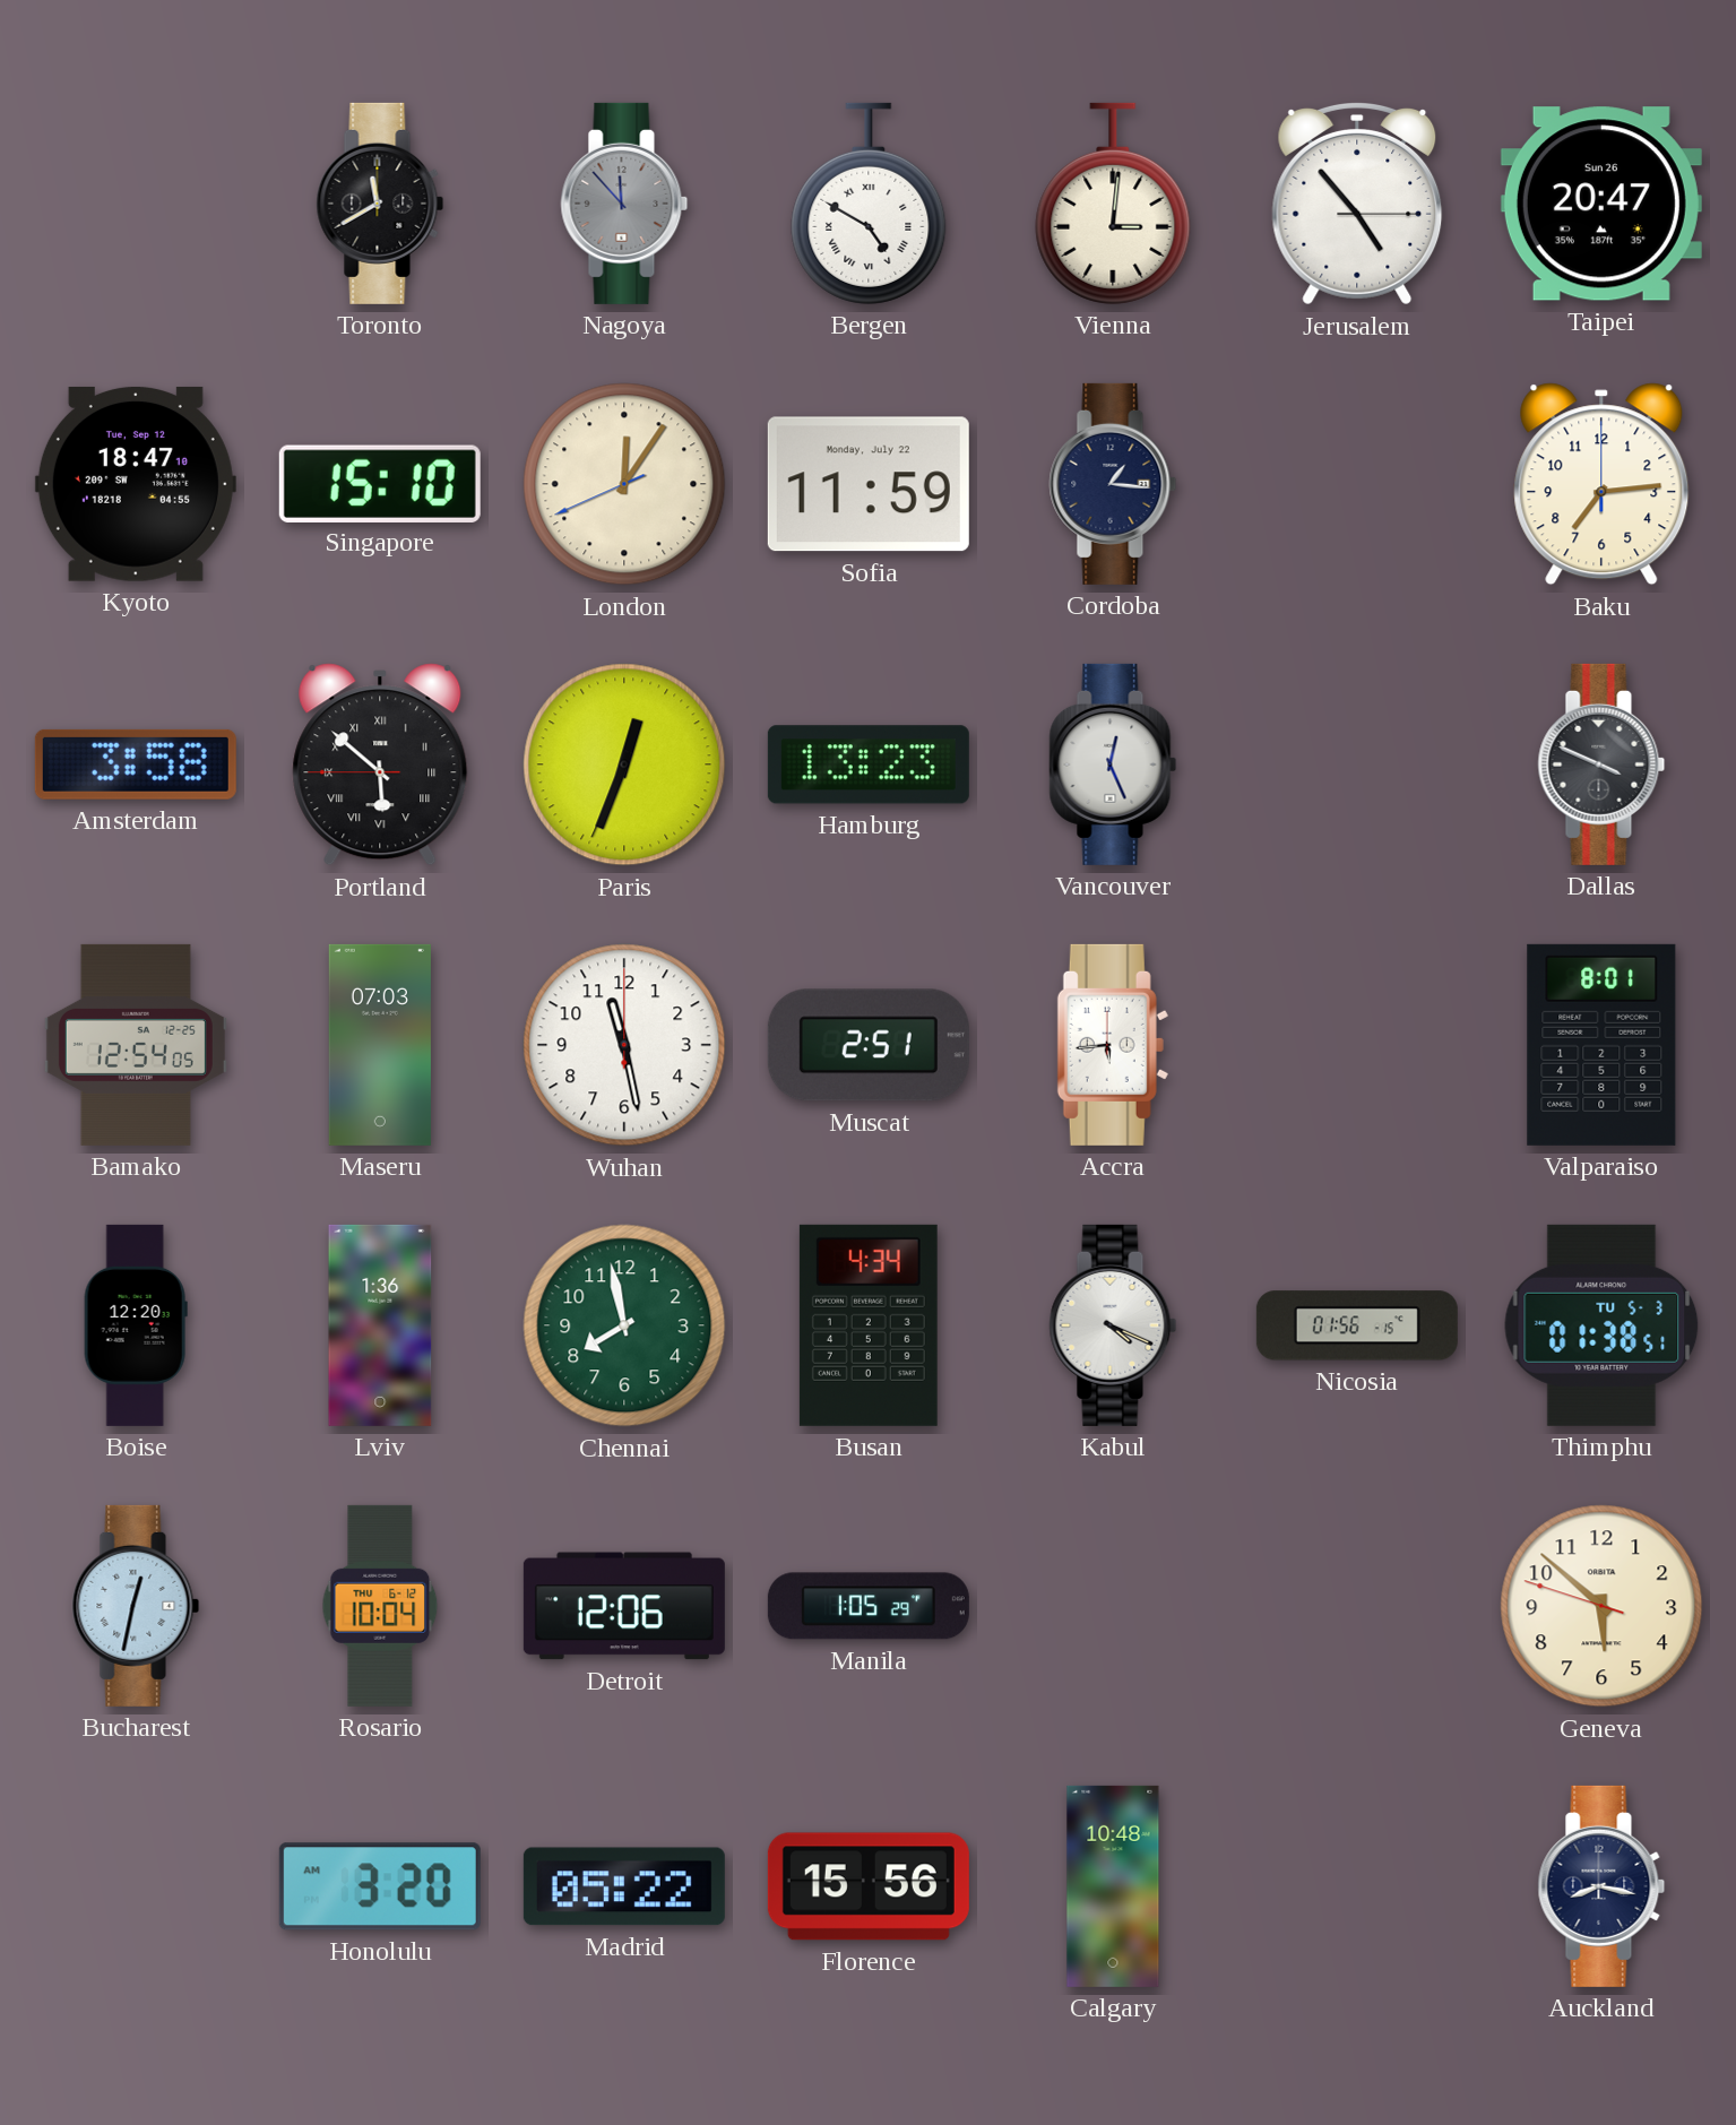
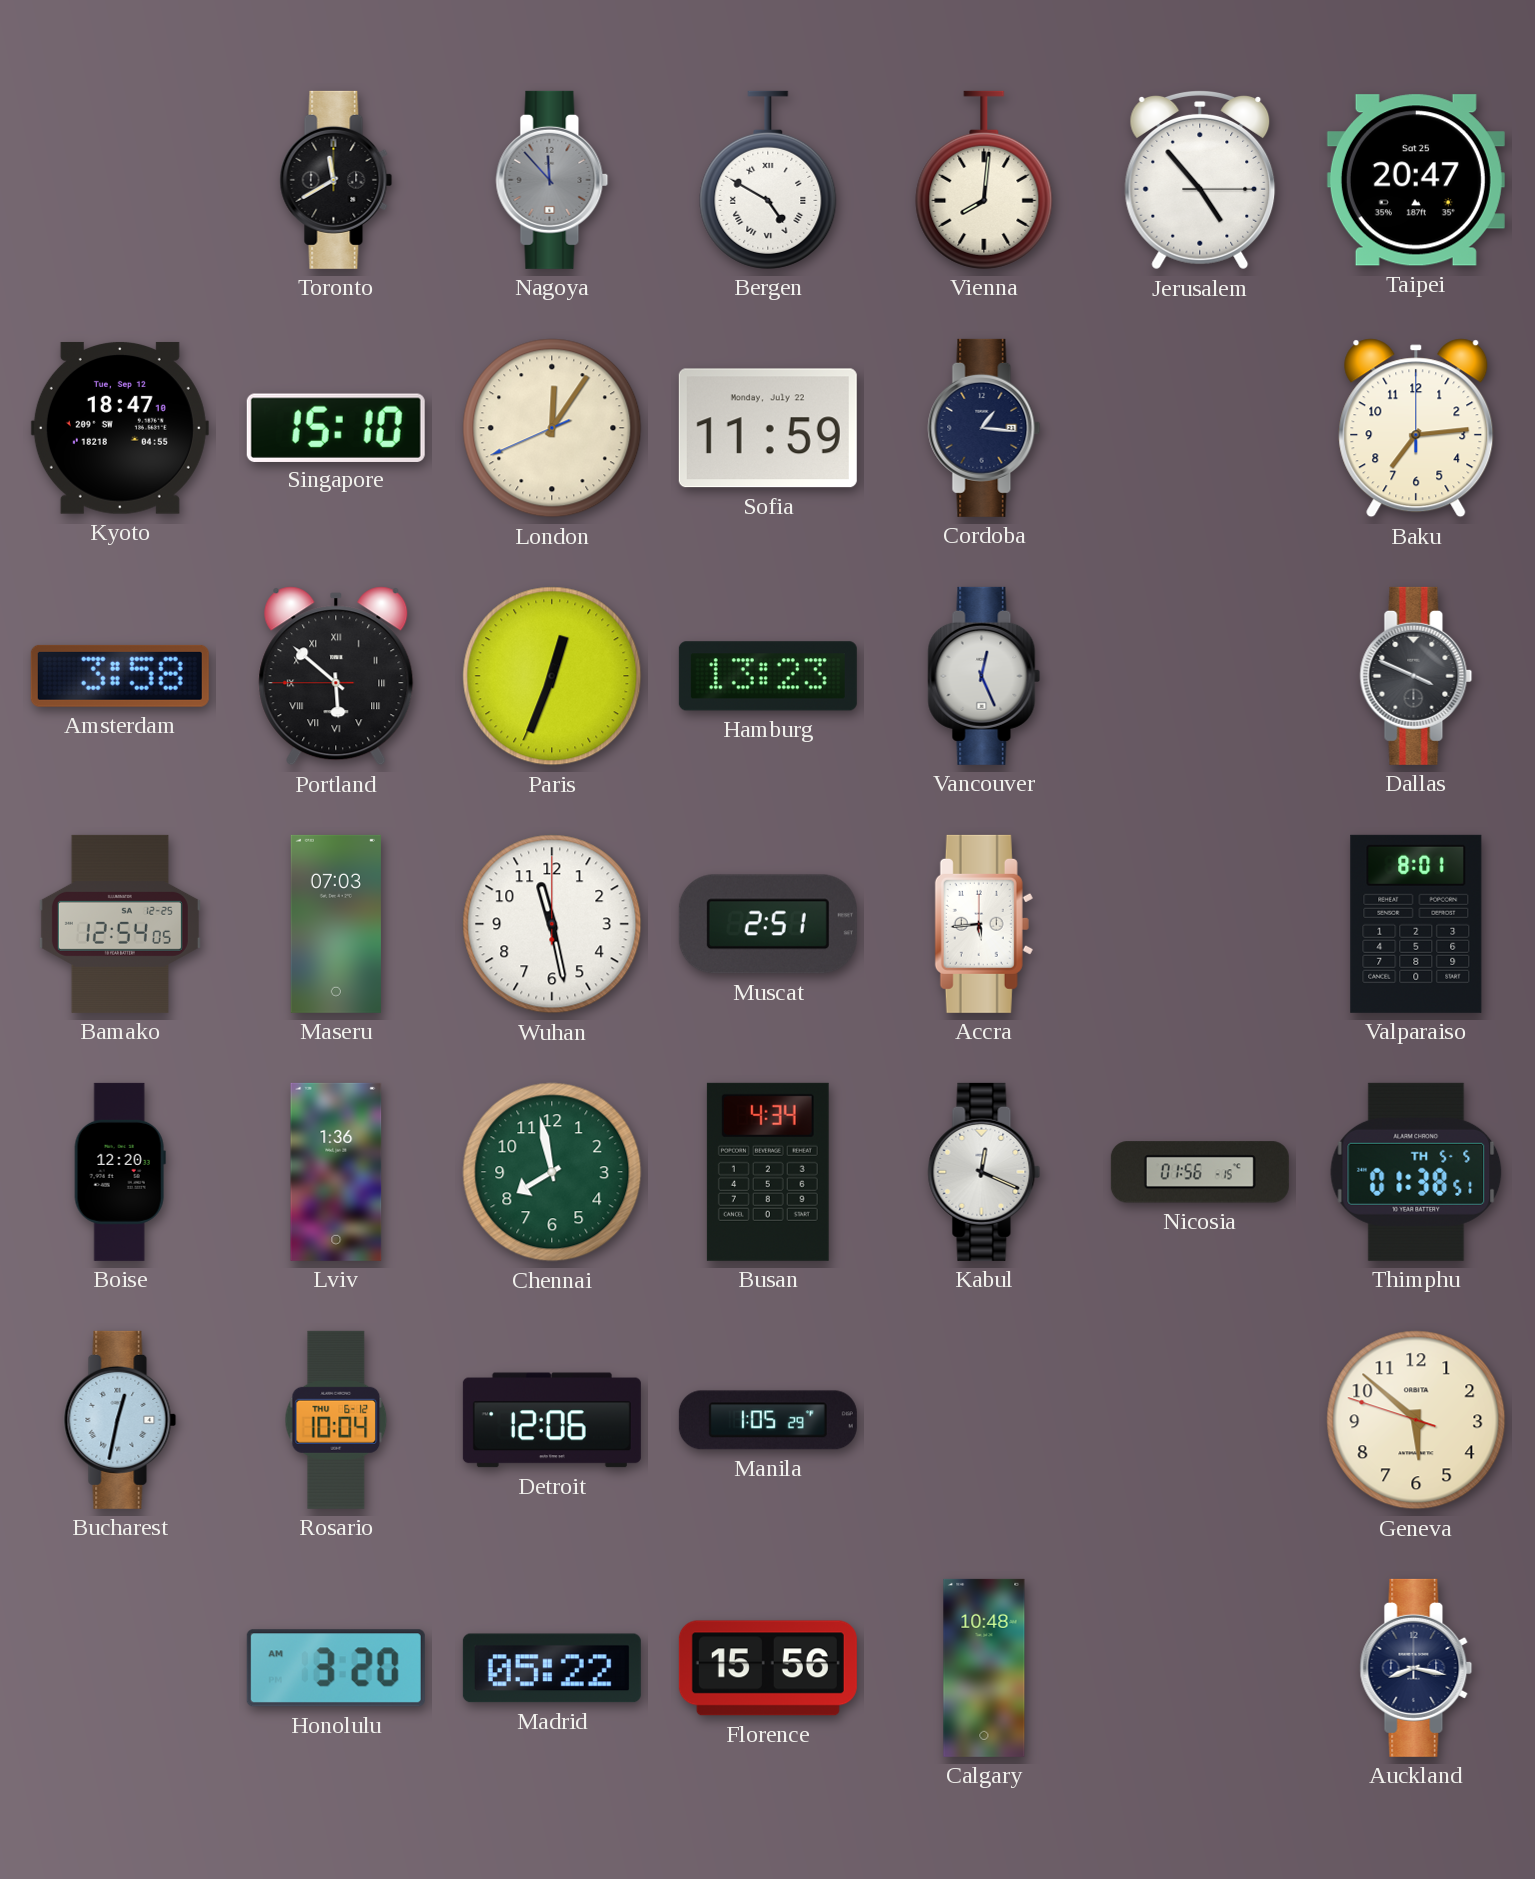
Vienna: 3:01 -> 8:01
Taipei date: Sun 26 -> Sat 25
Kabul: 4:19 -> 12:19
Thimphu date: TU 5-3 -> TH 5-5
